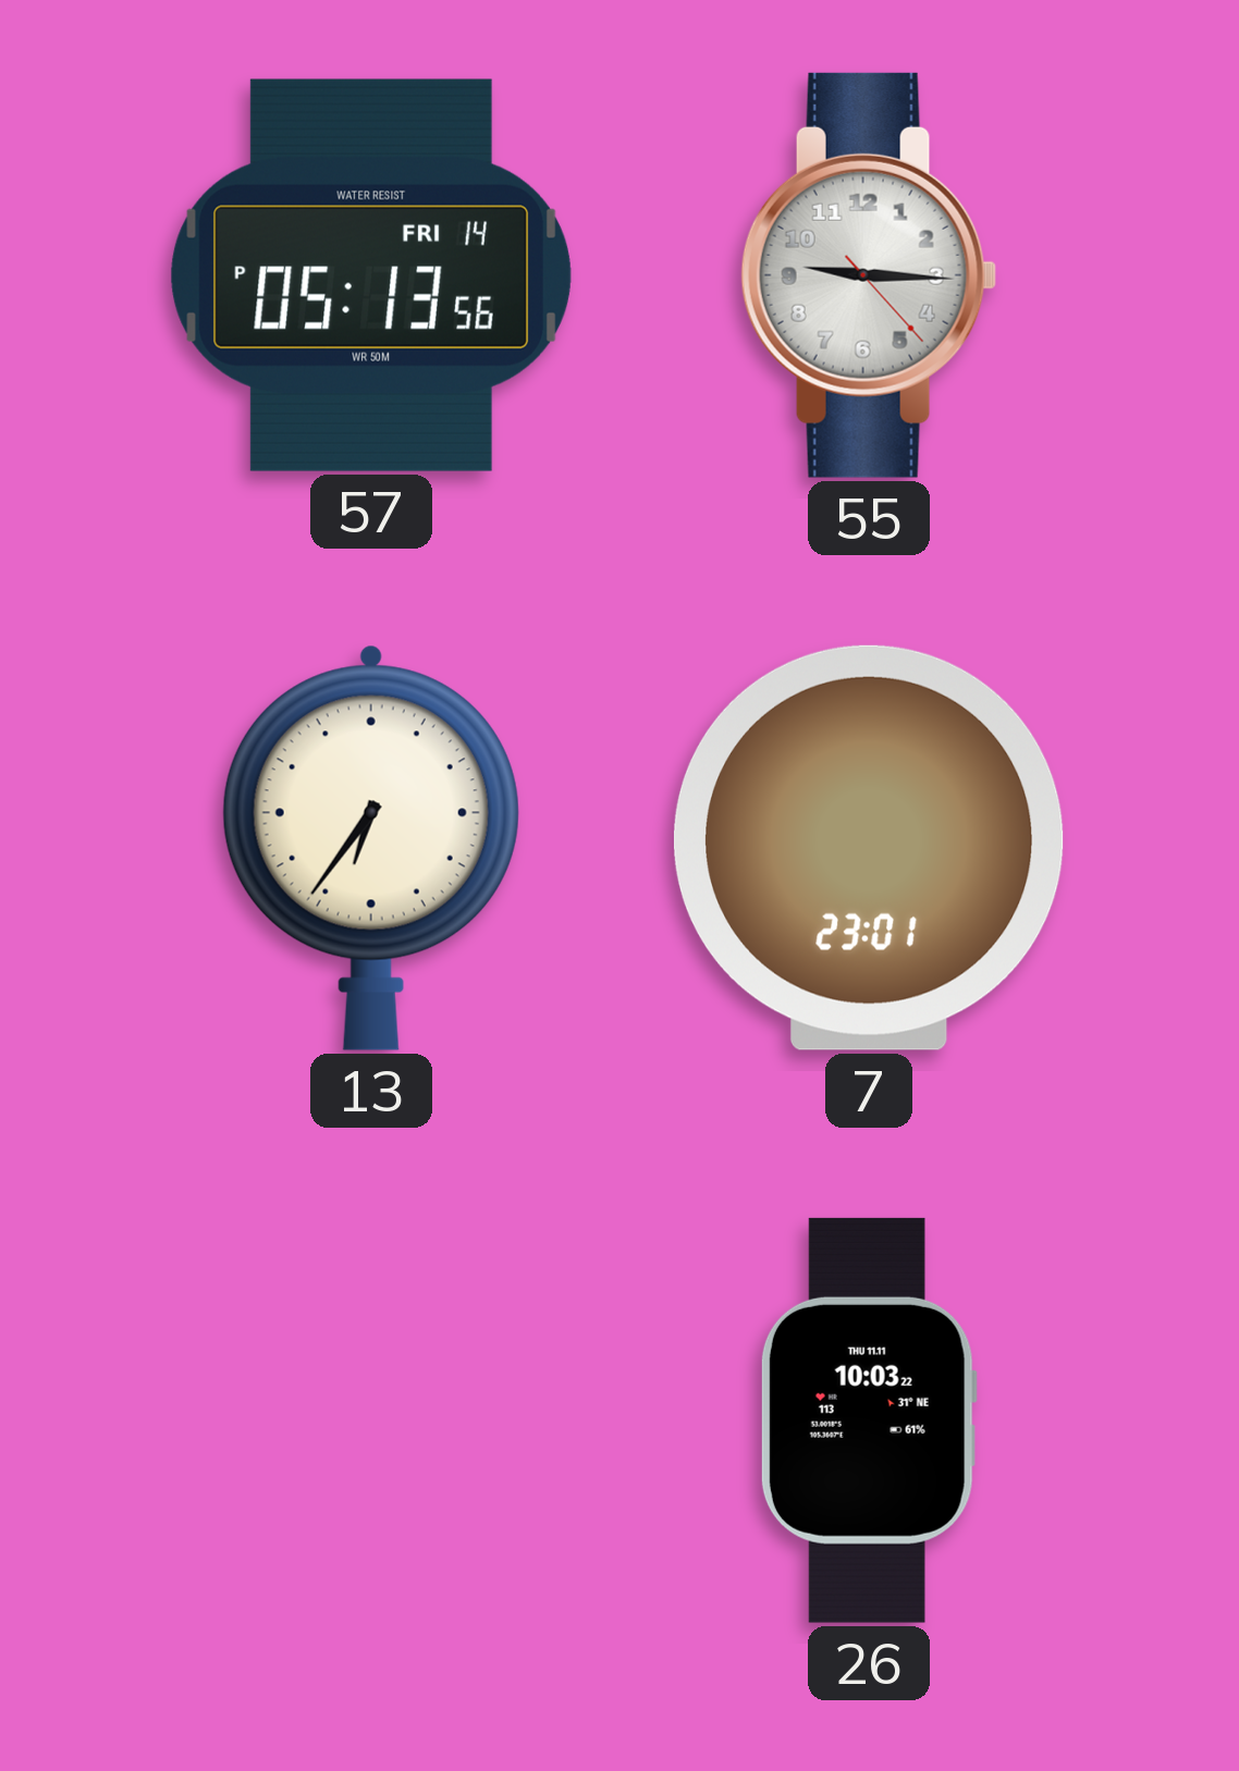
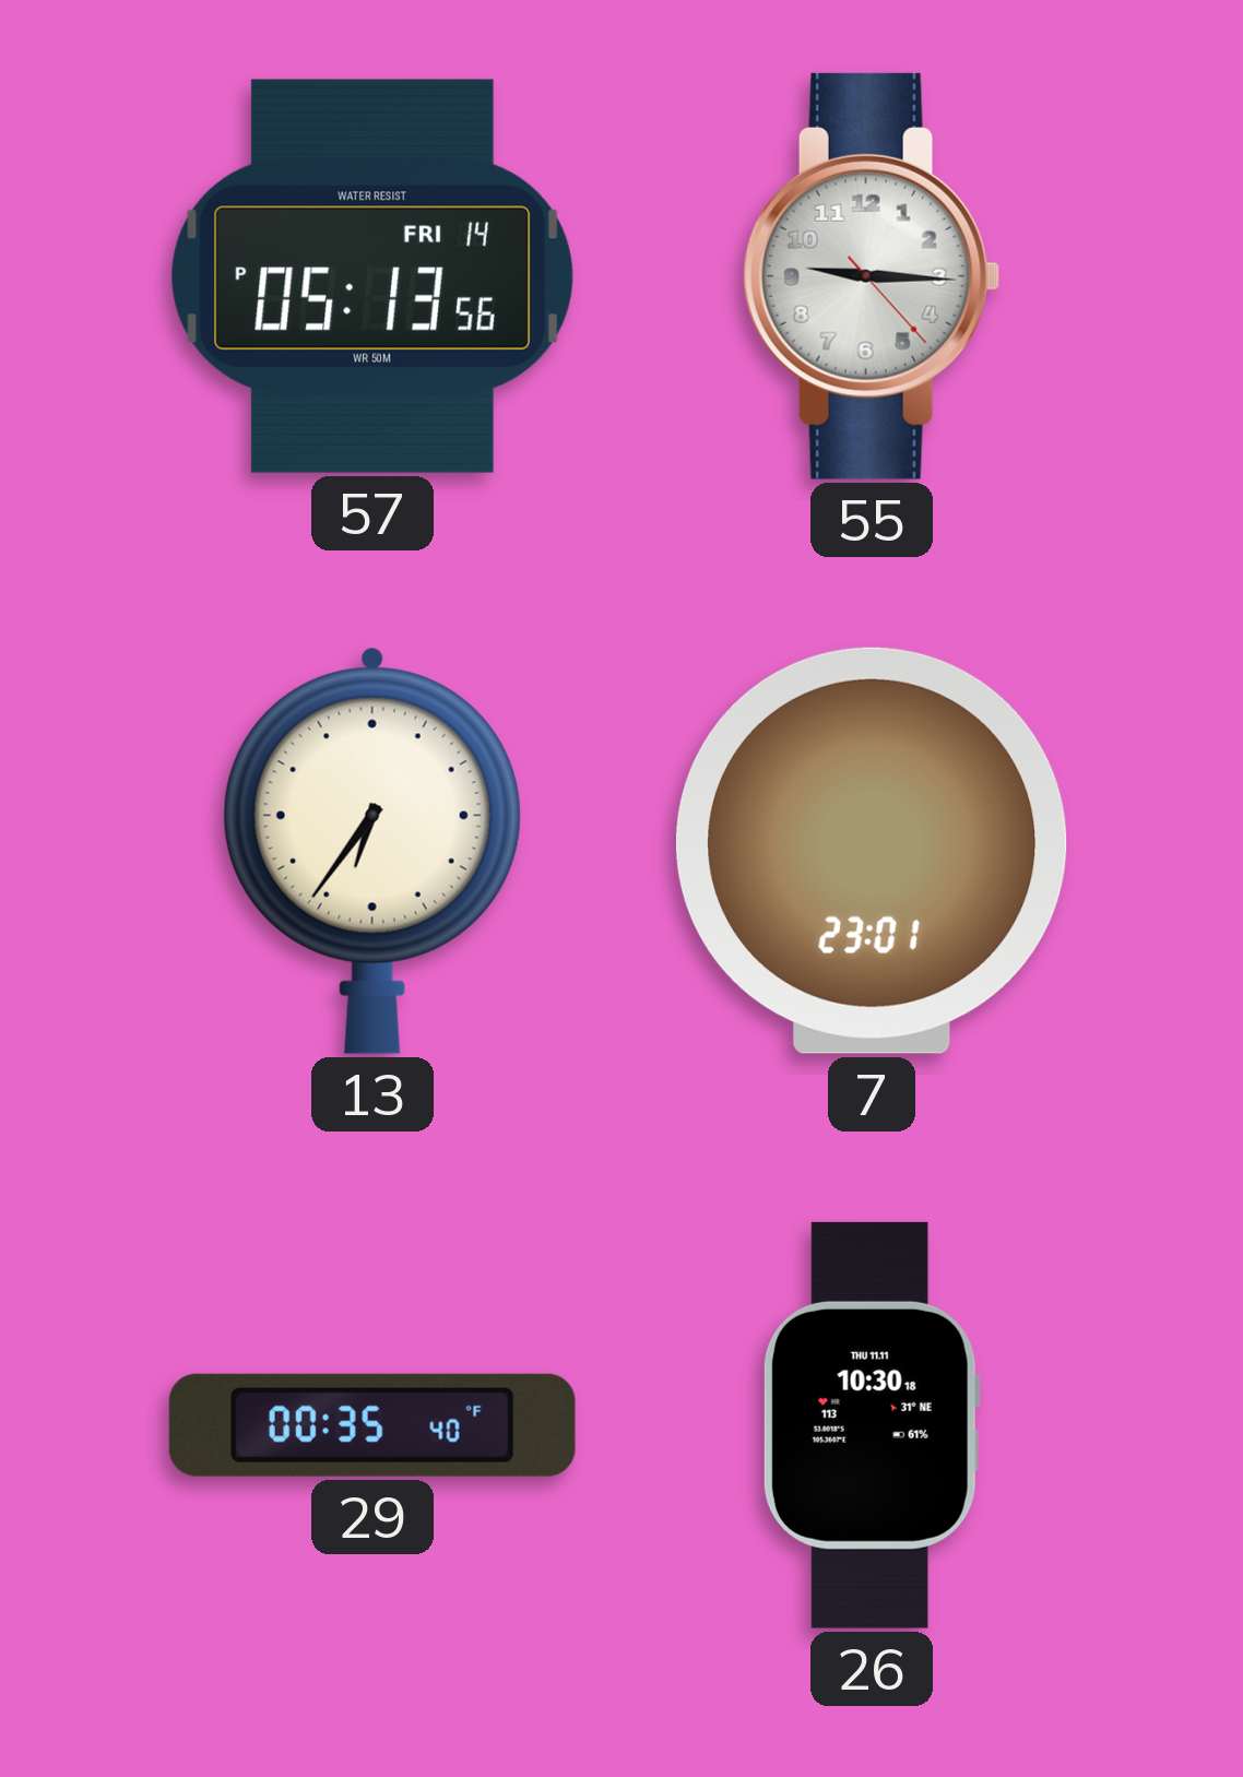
29: none -> 00:35
26: 10:03 -> 10:30
